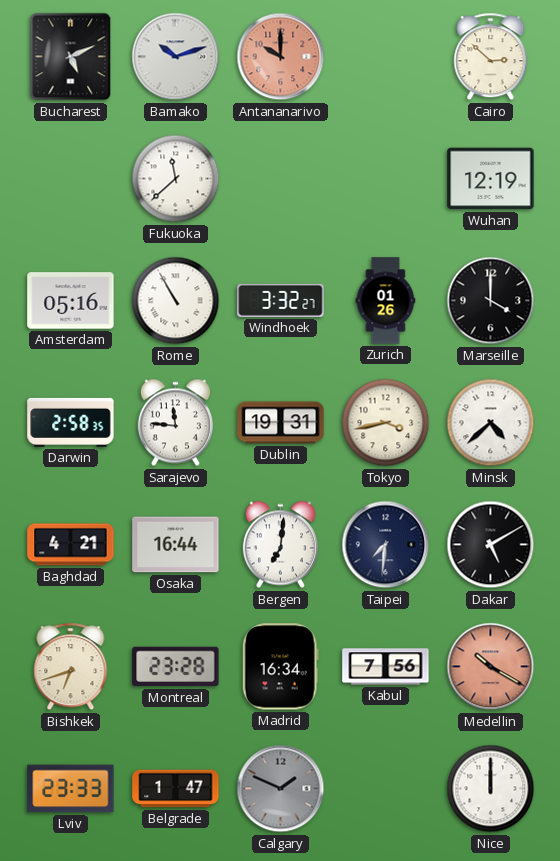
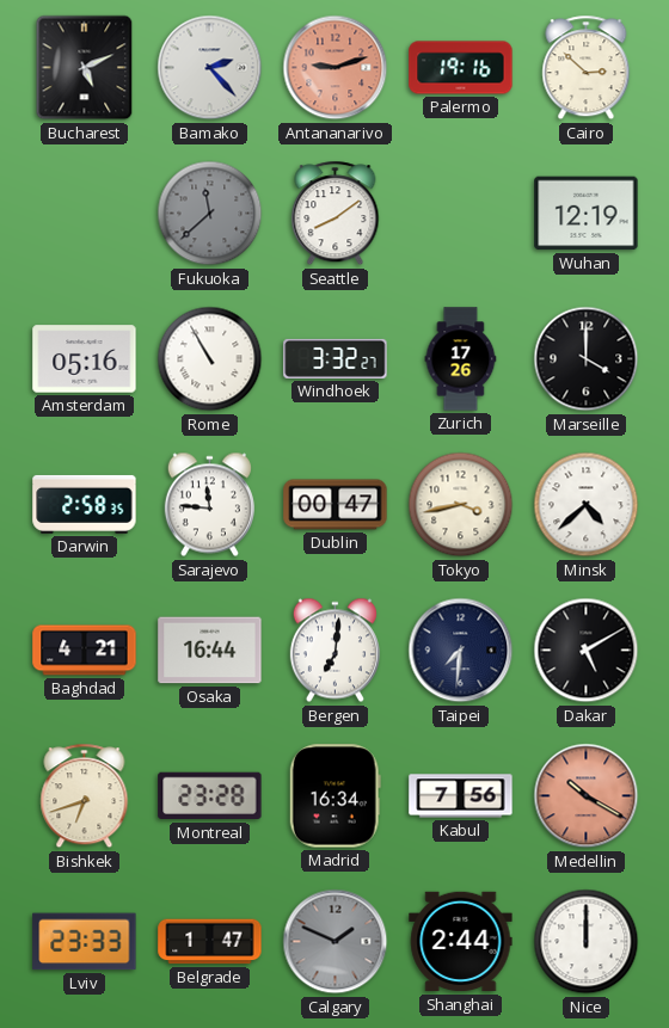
Bamako: 10:12 -> 2:23
Antananarivo: 10:00 -> 9:12
Palermo: none -> 19:16
Fukuoka dial: white -> grey
Seattle: none -> 8:09
Zurich: 01:26 -> 17:26
Dublin: 19:31 -> 00:47
Shanghai: none -> 2:44
